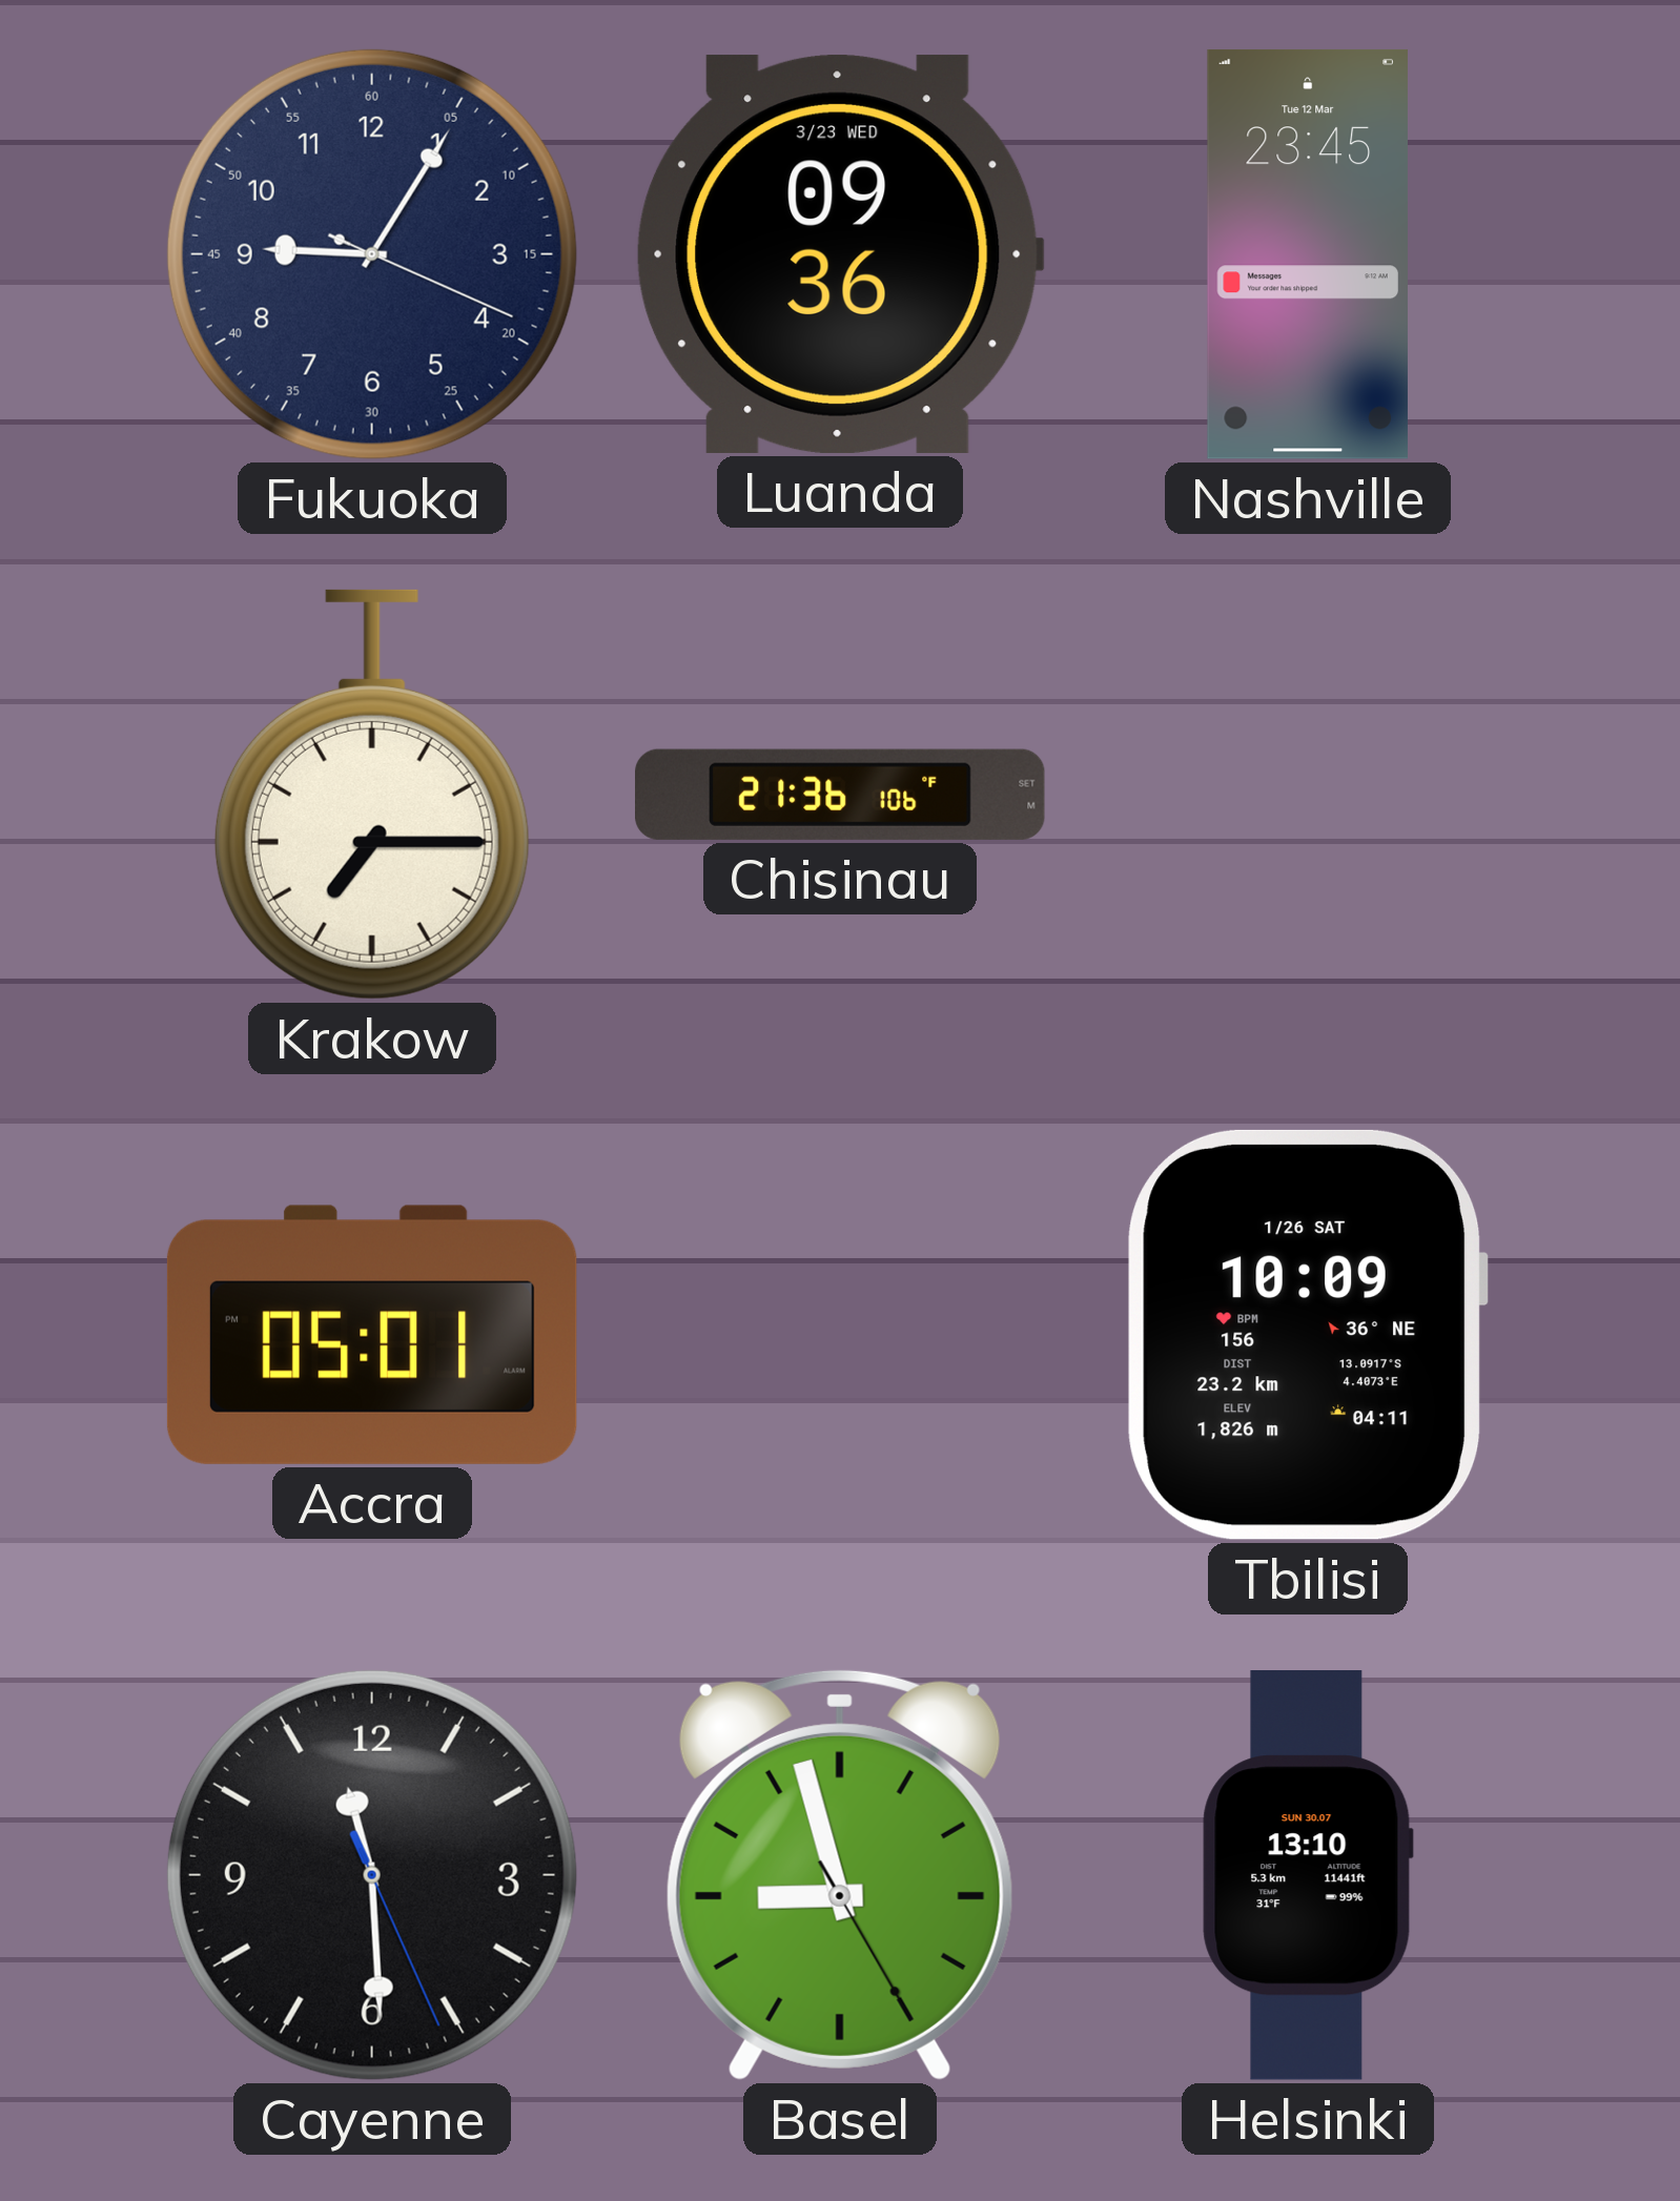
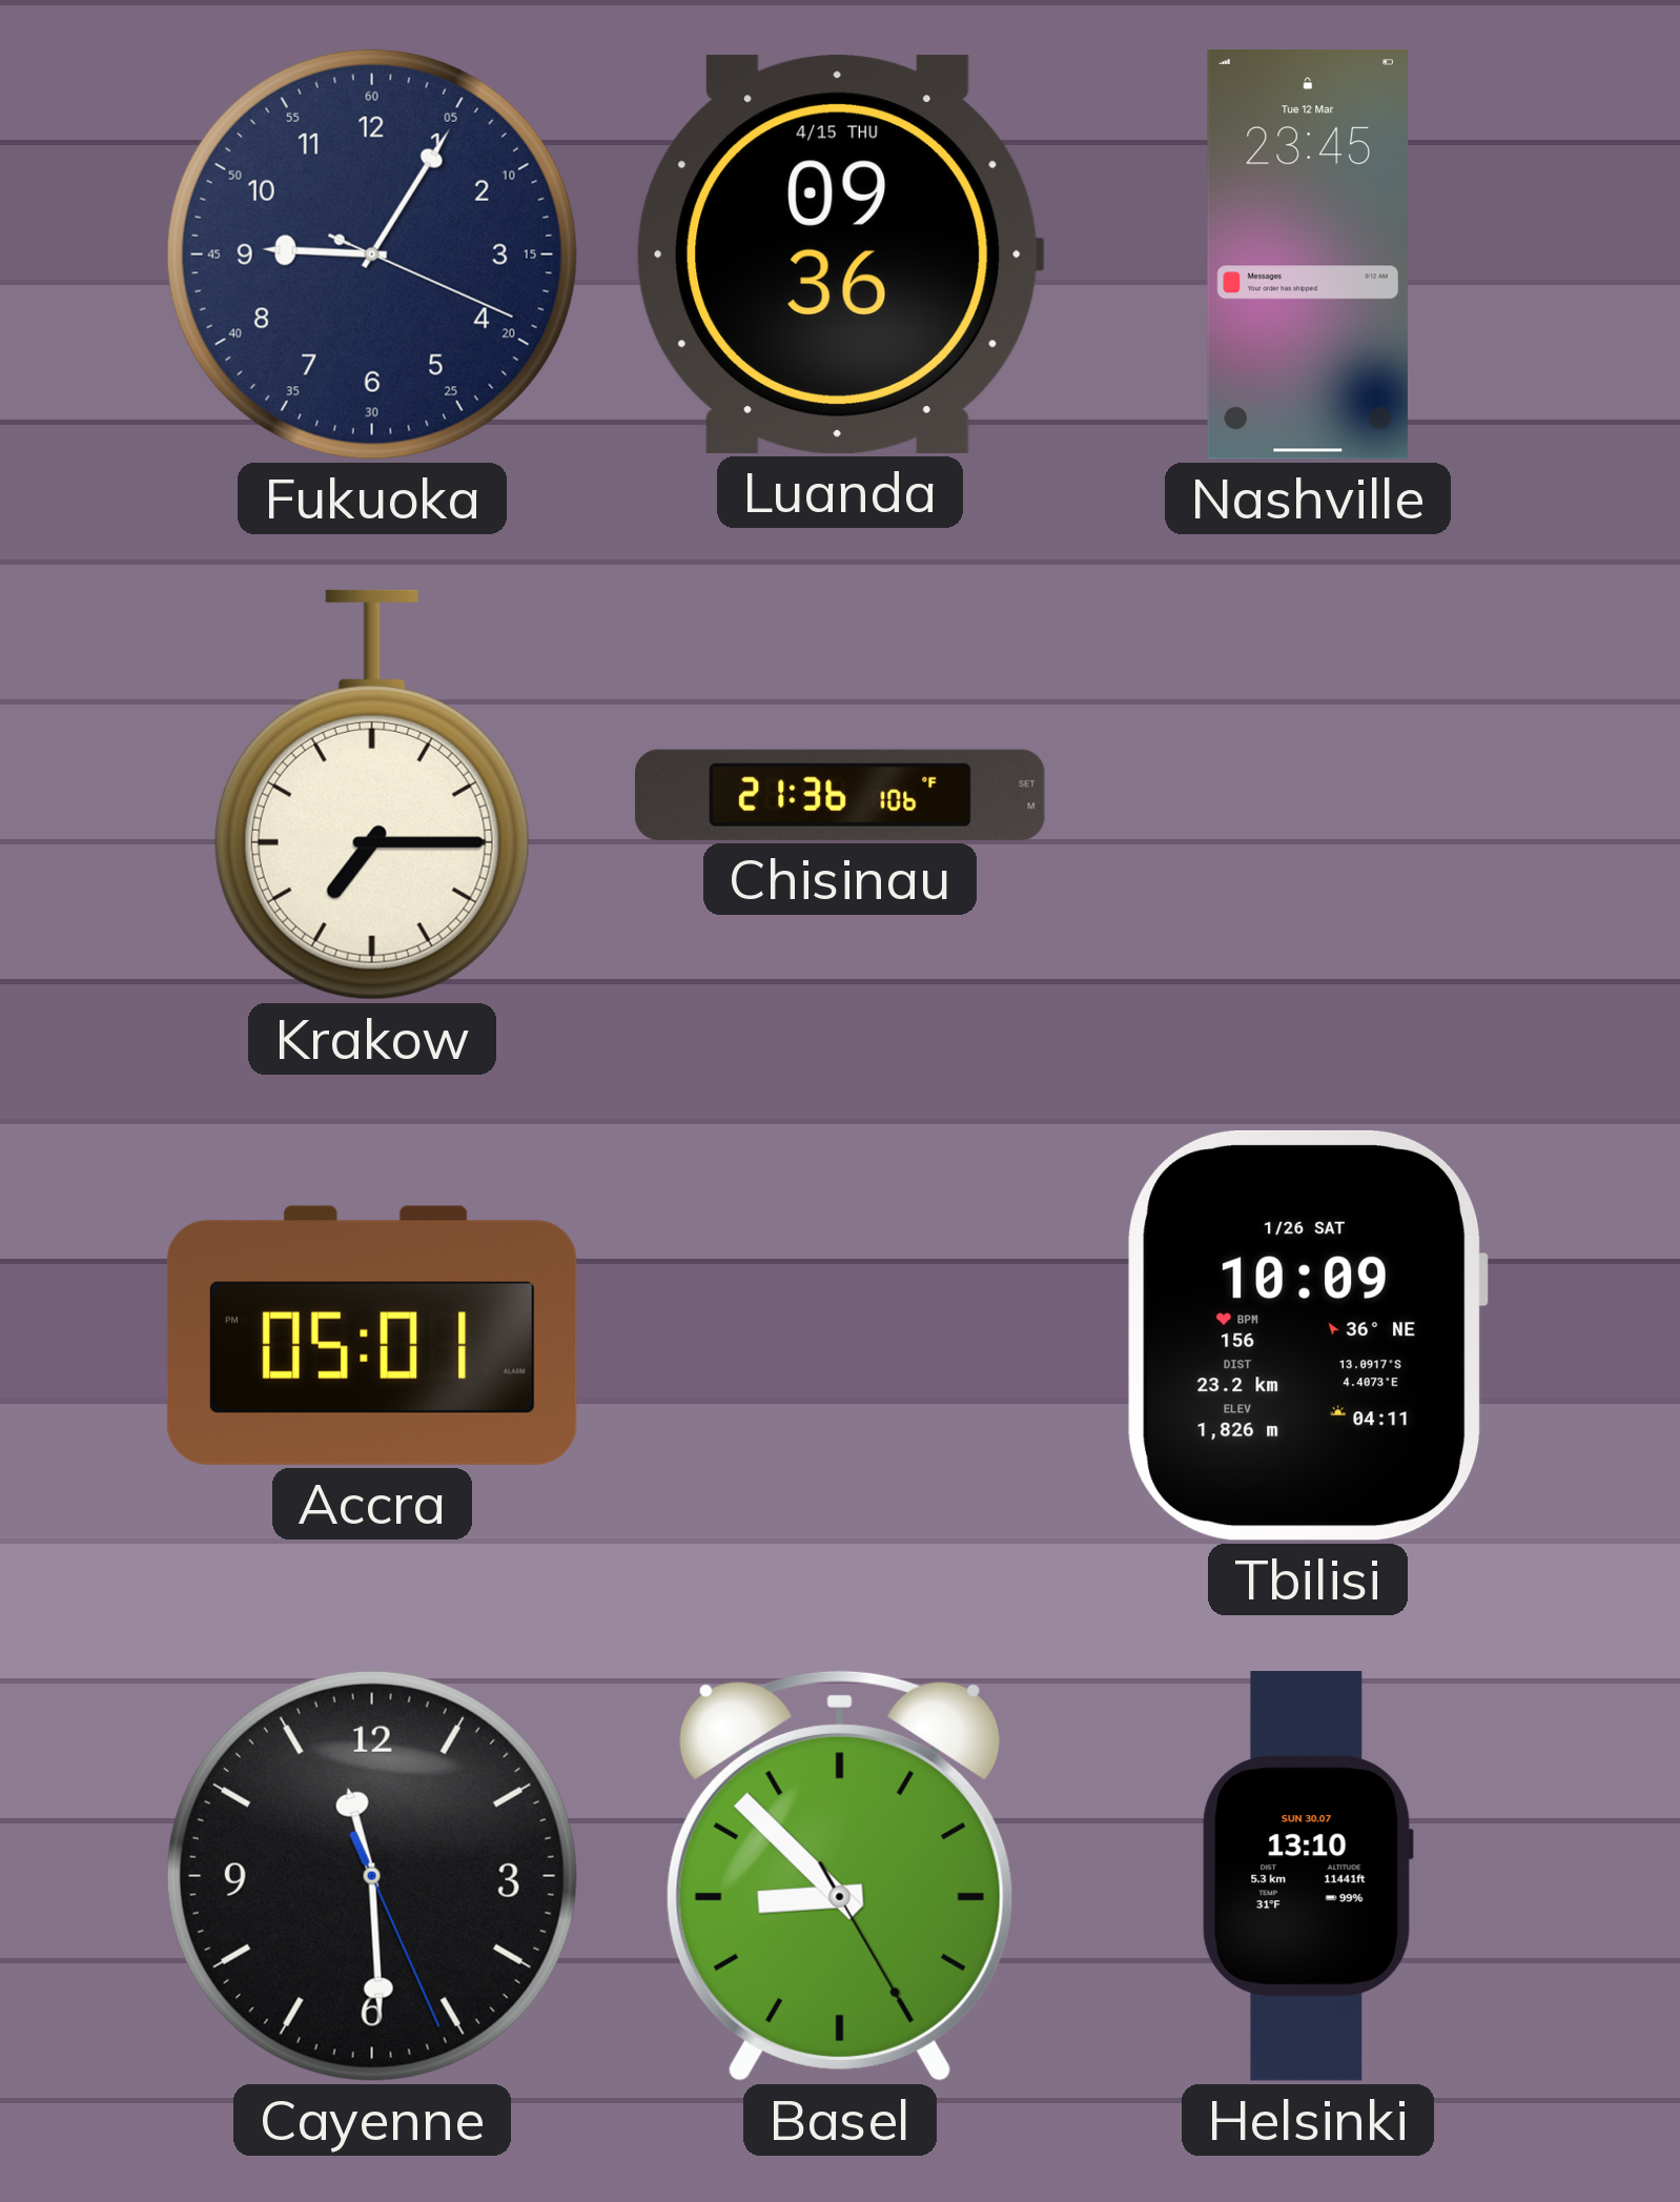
Luanda date: 3/23 WED -> 4/15 THU
Basel: 8:57 -> 8:52
